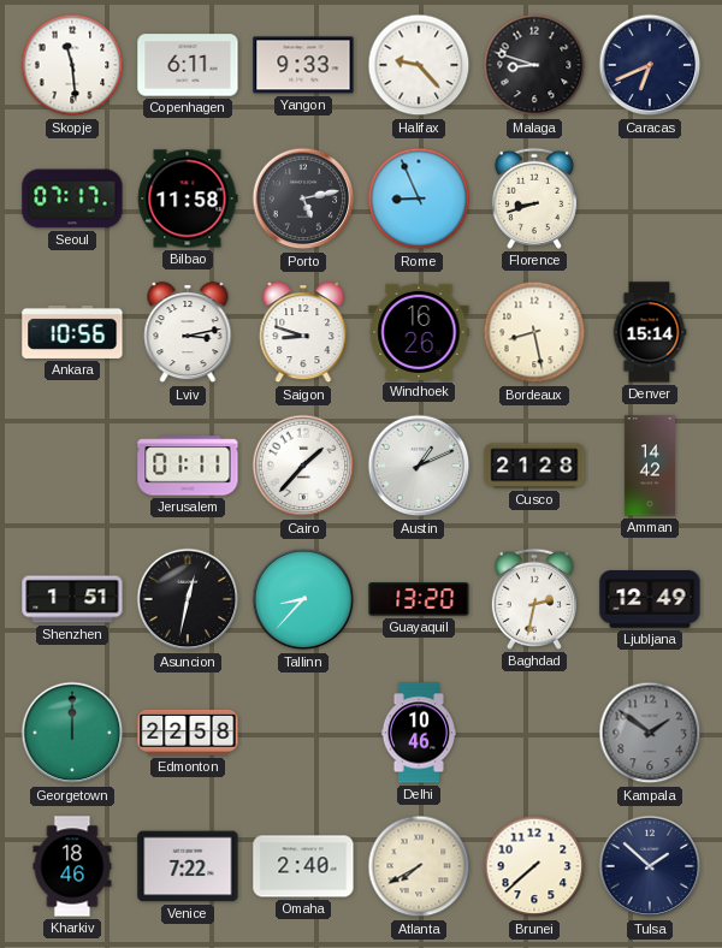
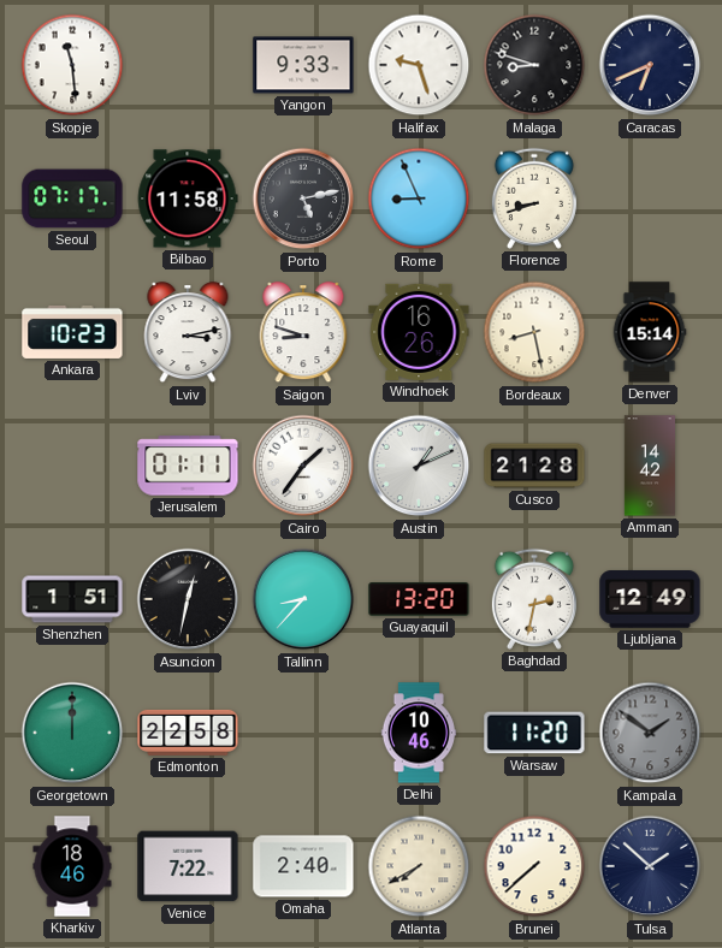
Copenhagen: 6:11 -> none
Halifax: 9:23 -> 9:27
Ankara: 10:56 -> 10:23
Cairo: 1:37 -> 1:36
Warsaw: none -> 11:20
